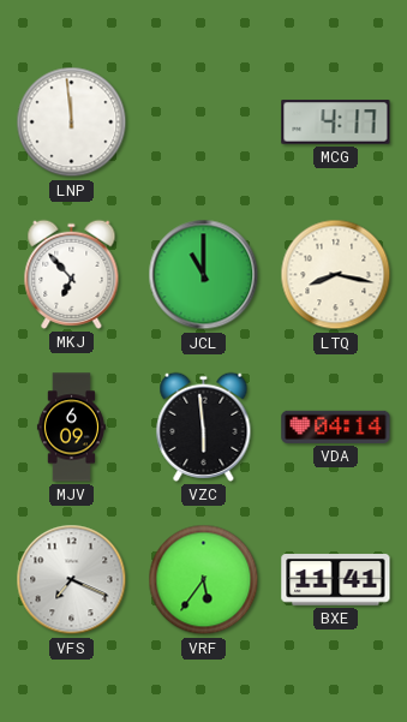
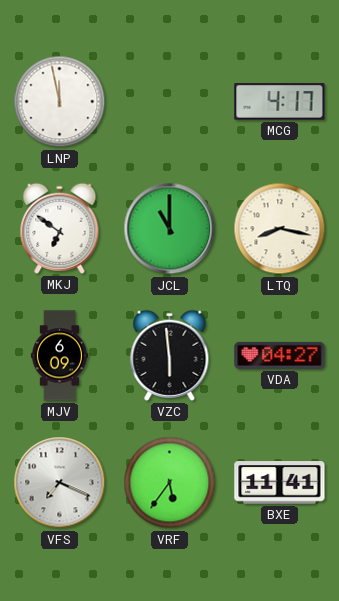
LNP: 11:59 -> 11:58
MKJ: 6:53 -> 6:51
VDA: 04:14 -> 04:27
